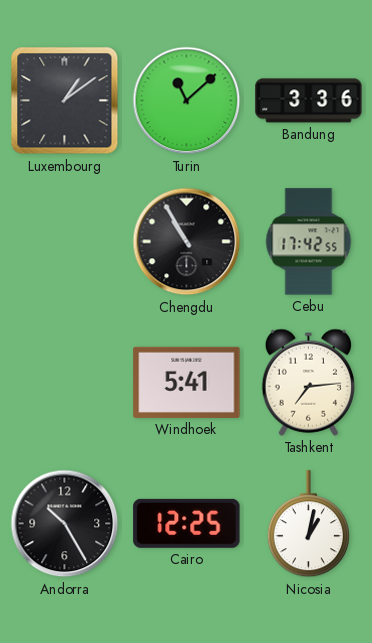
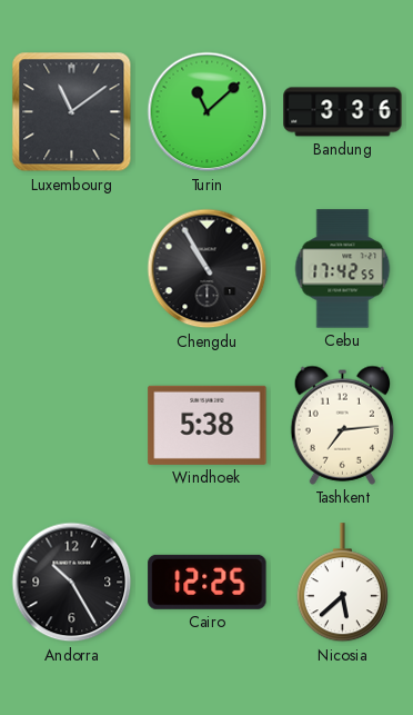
Luxembourg: 1:09 -> 11:09
Windhoek: 5:41 -> 5:38
Nicosia: 1:02 -> 5:38
